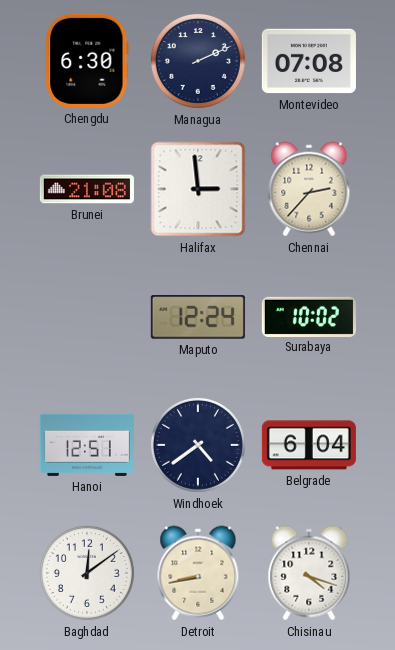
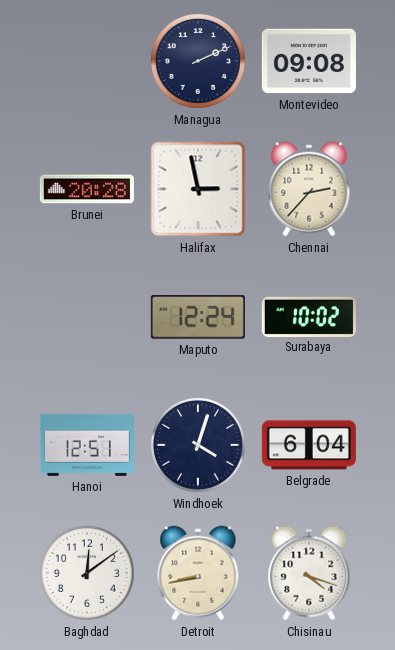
Chengdu: 6:30 -> none
Montevideo: 07:08 -> 09:08
Brunei: 21:08 -> 20:28
Halifax: 2:59 -> 2:58
Windhoek: 4:39 -> 4:03
